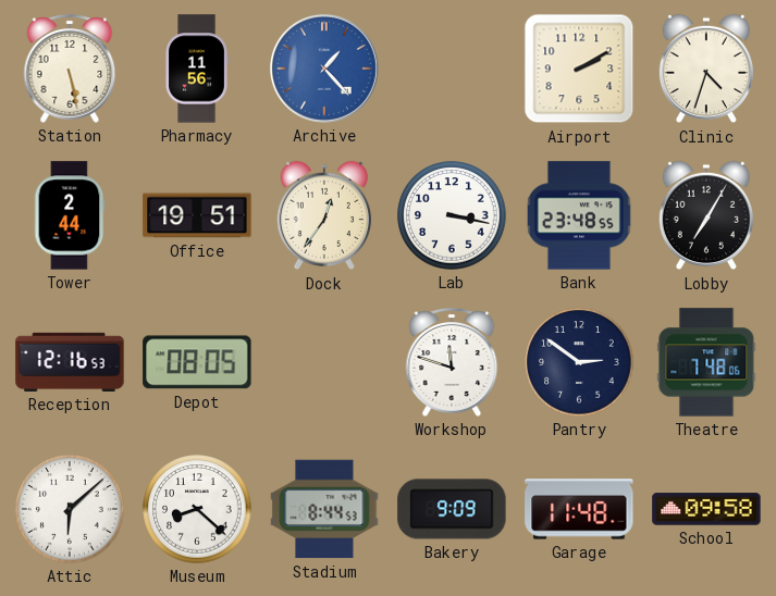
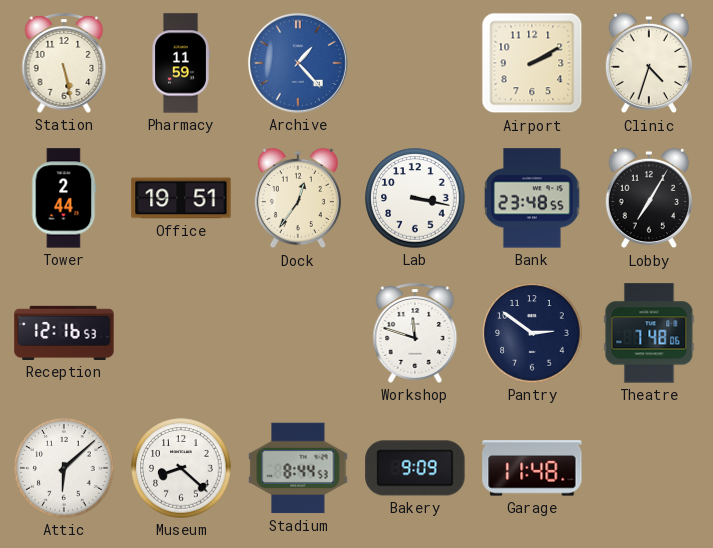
Pharmacy: 11:56 -> 11:59
Depot: 08:05 -> none
School: 09:58 -> none
